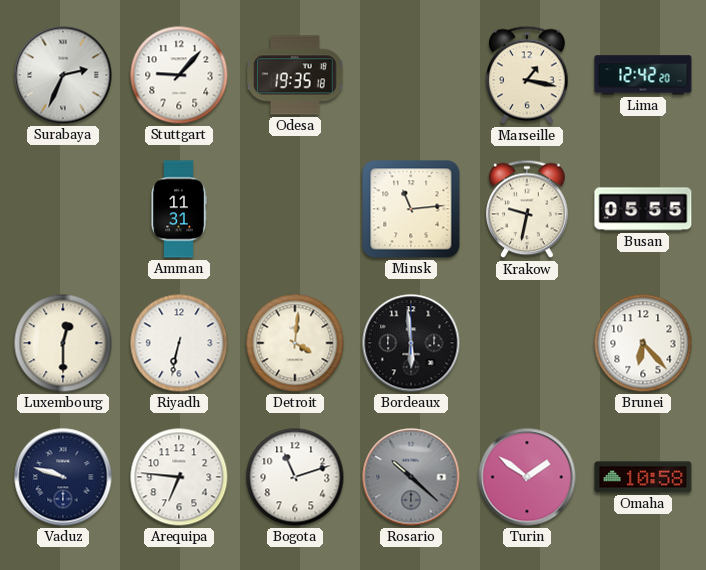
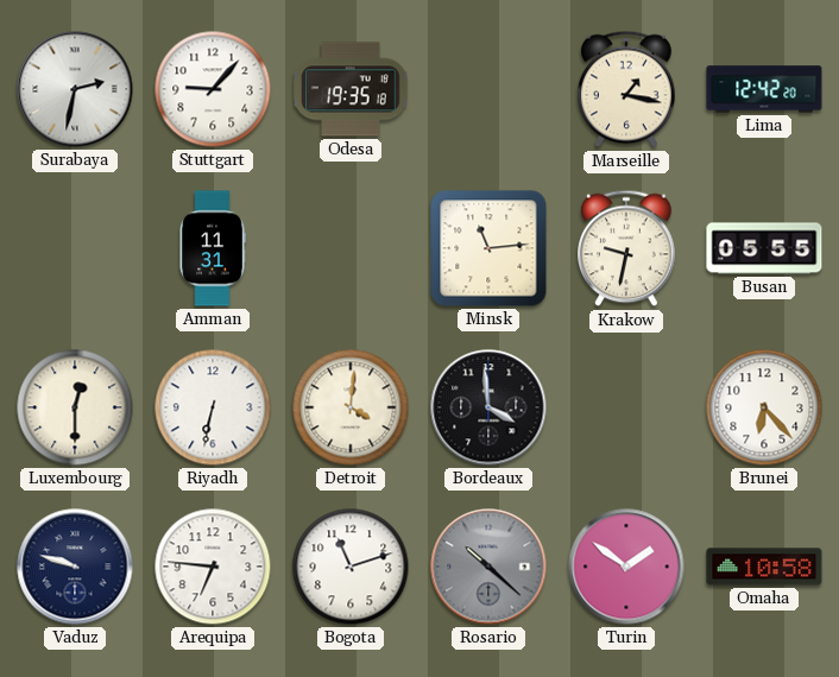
Surabaya: 2:34 -> 2:32
Bordeaux: 5:59 -> 3:59
